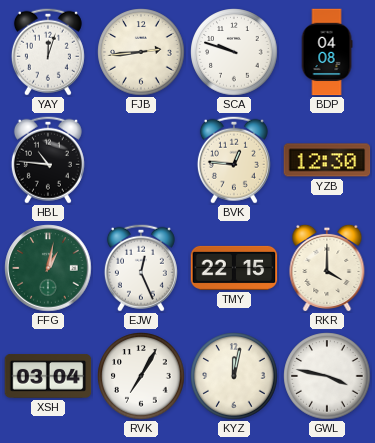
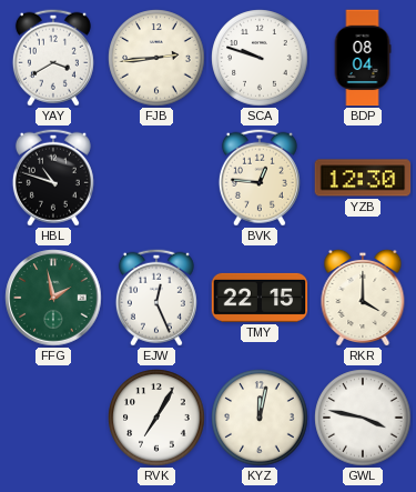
YAY: 12:03 -> 3:40
BDP: 04:08 -> 08:04
HBL: 10:46 -> 10:48
FFG: 1:02 -> 1:58
XSH: 03:04 -> none
